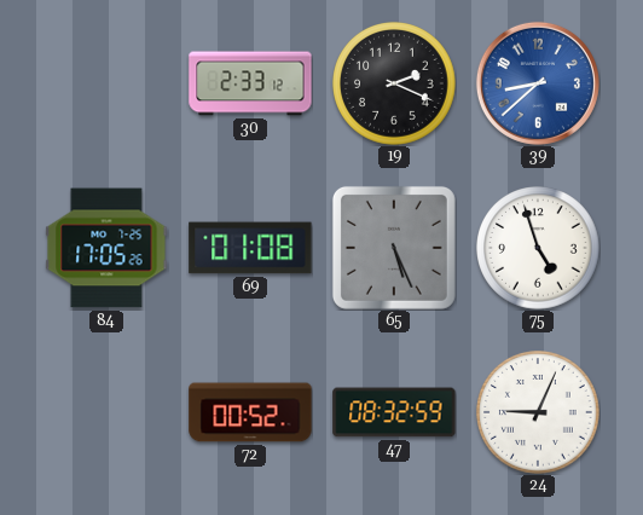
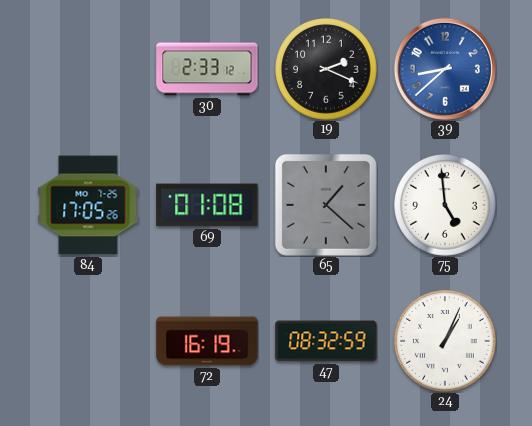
65: 5:26 -> 1:22
75: 4:57 -> 4:59
72: 00:52 -> 16:19
24: 9:04 -> 1:04
